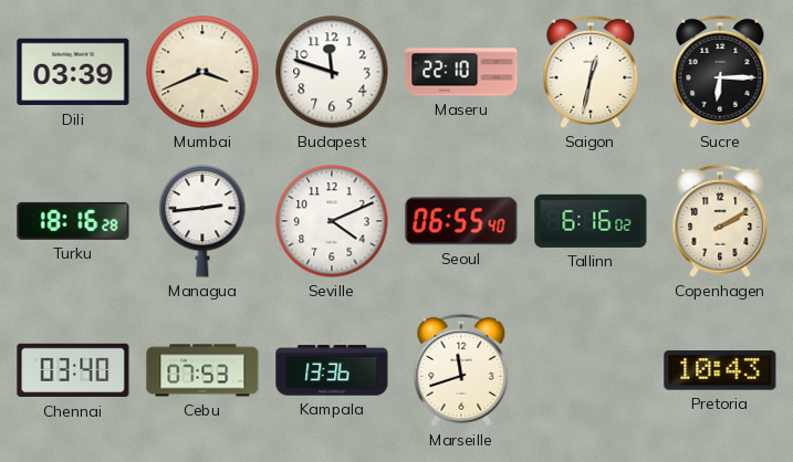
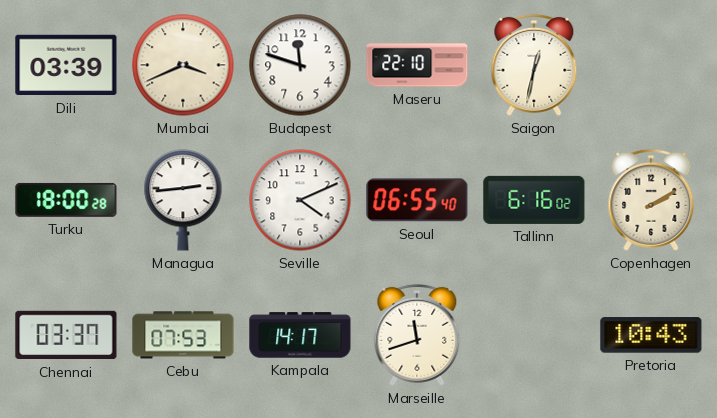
Sucre: 6:15 -> none
Turku: 18:16 -> 18:00
Chennai: 03:40 -> 03:37
Kampala: 13:36 -> 14:17
